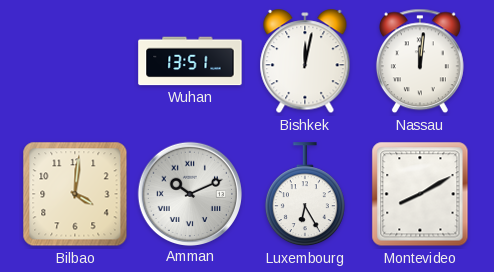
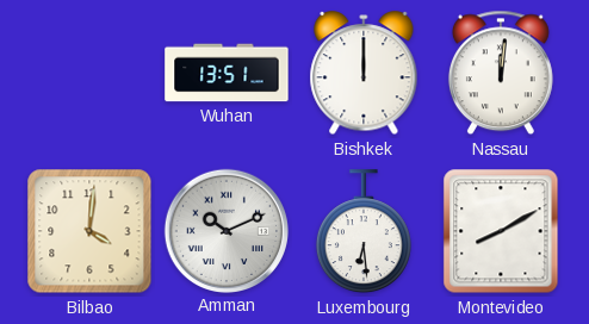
Bishkek: 12:02 -> 12:00
Luxembourg: 6:25 -> 6:29
